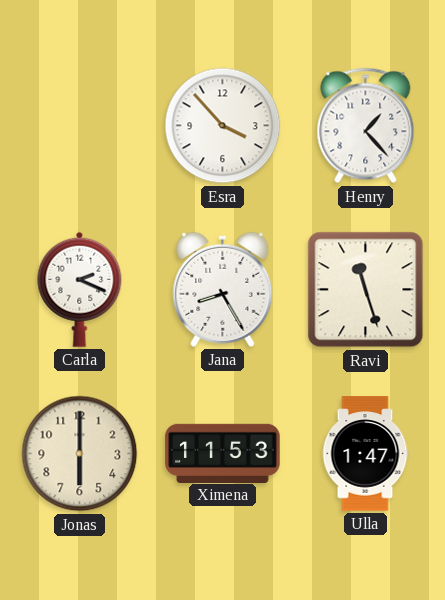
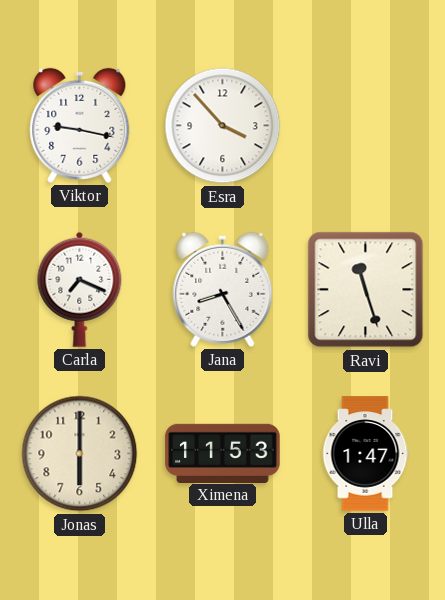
Viktor: none -> 9:17
Henry: 1:23 -> none
Carla: 2:19 -> 7:19
